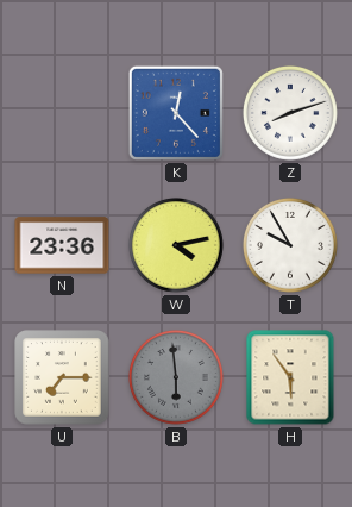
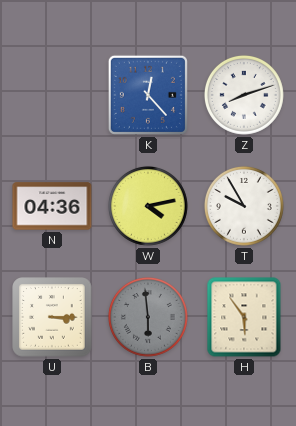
N: 23:36 -> 04:36
U: 7:15 -> 3:15
